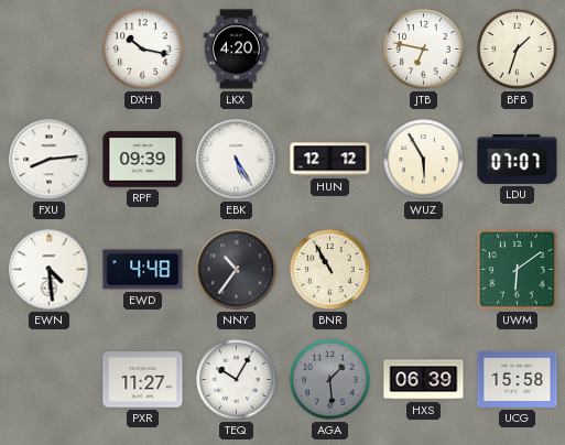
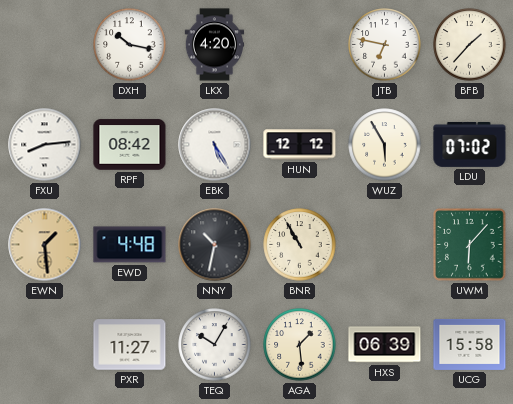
BFB: 1:33 -> 1:37
RPF: 09:39 -> 08:42
LDU: 07:07 -> 07:02
EWN: 4:29 -> 1:29
EWN dial: white -> champagne
NNY: 10:36 -> 10:32
UWM: 6:09 -> 6:07
AGA dial: grey -> cream
